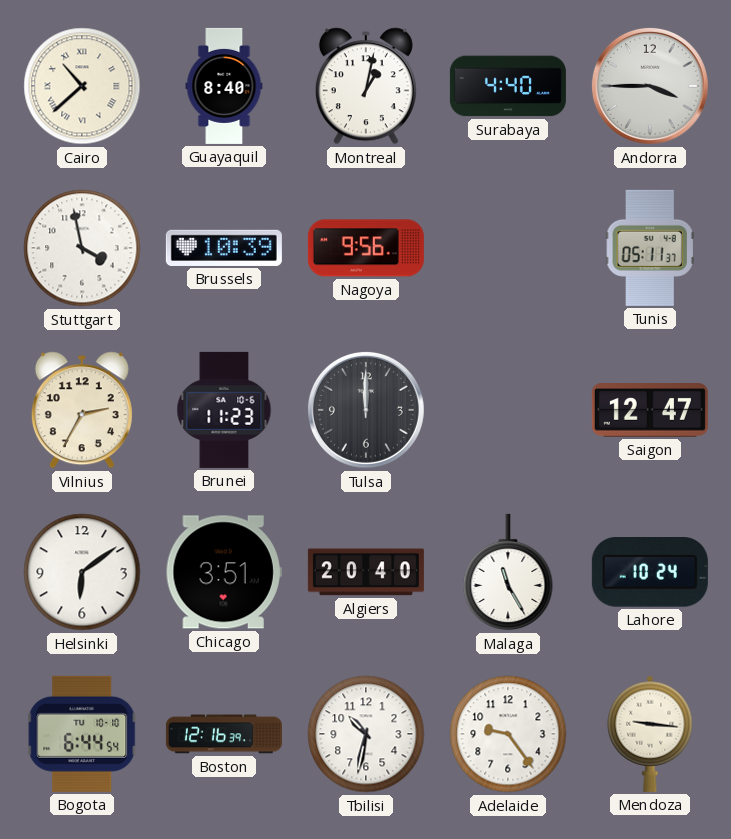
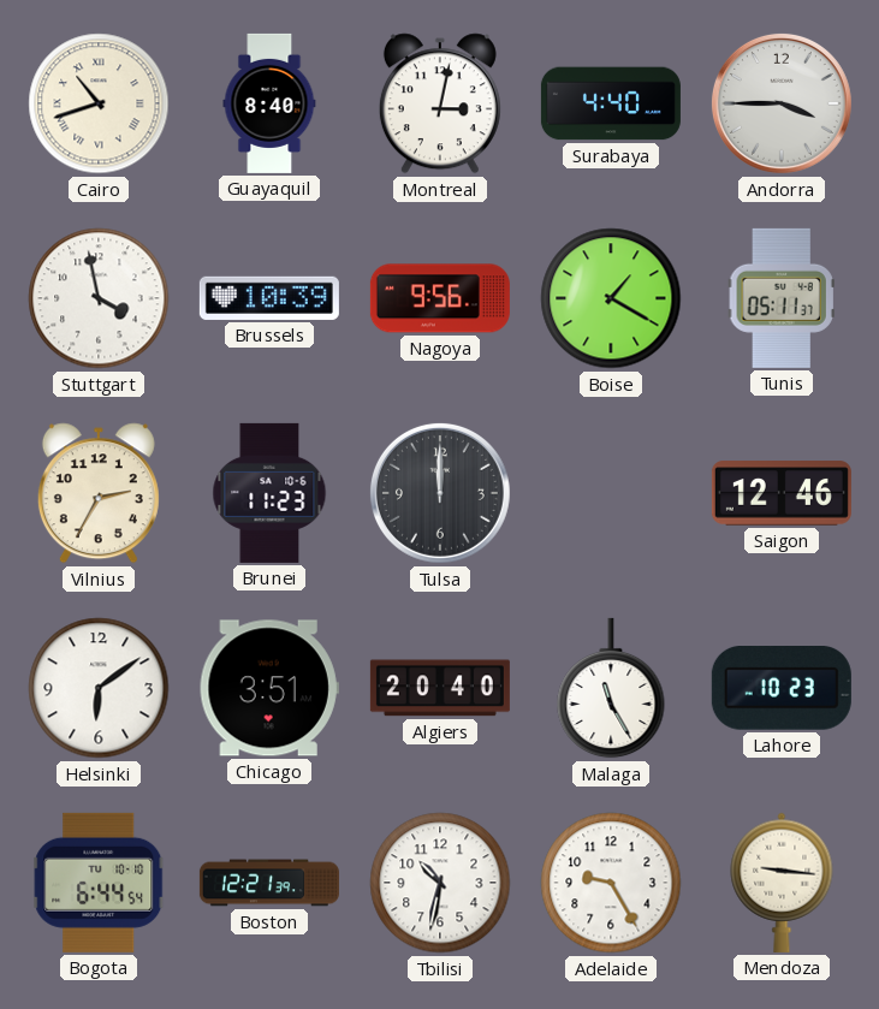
Cairo: 10:38 -> 10:42
Montreal: 1:02 -> 3:02
Boise: none -> 1:20
Saigon: 12:47 -> 12:46
Lahore: 10:24 -> 10:23
Boston: 12:16 -> 12:21
Adelaide: 9:24 -> 9:25
